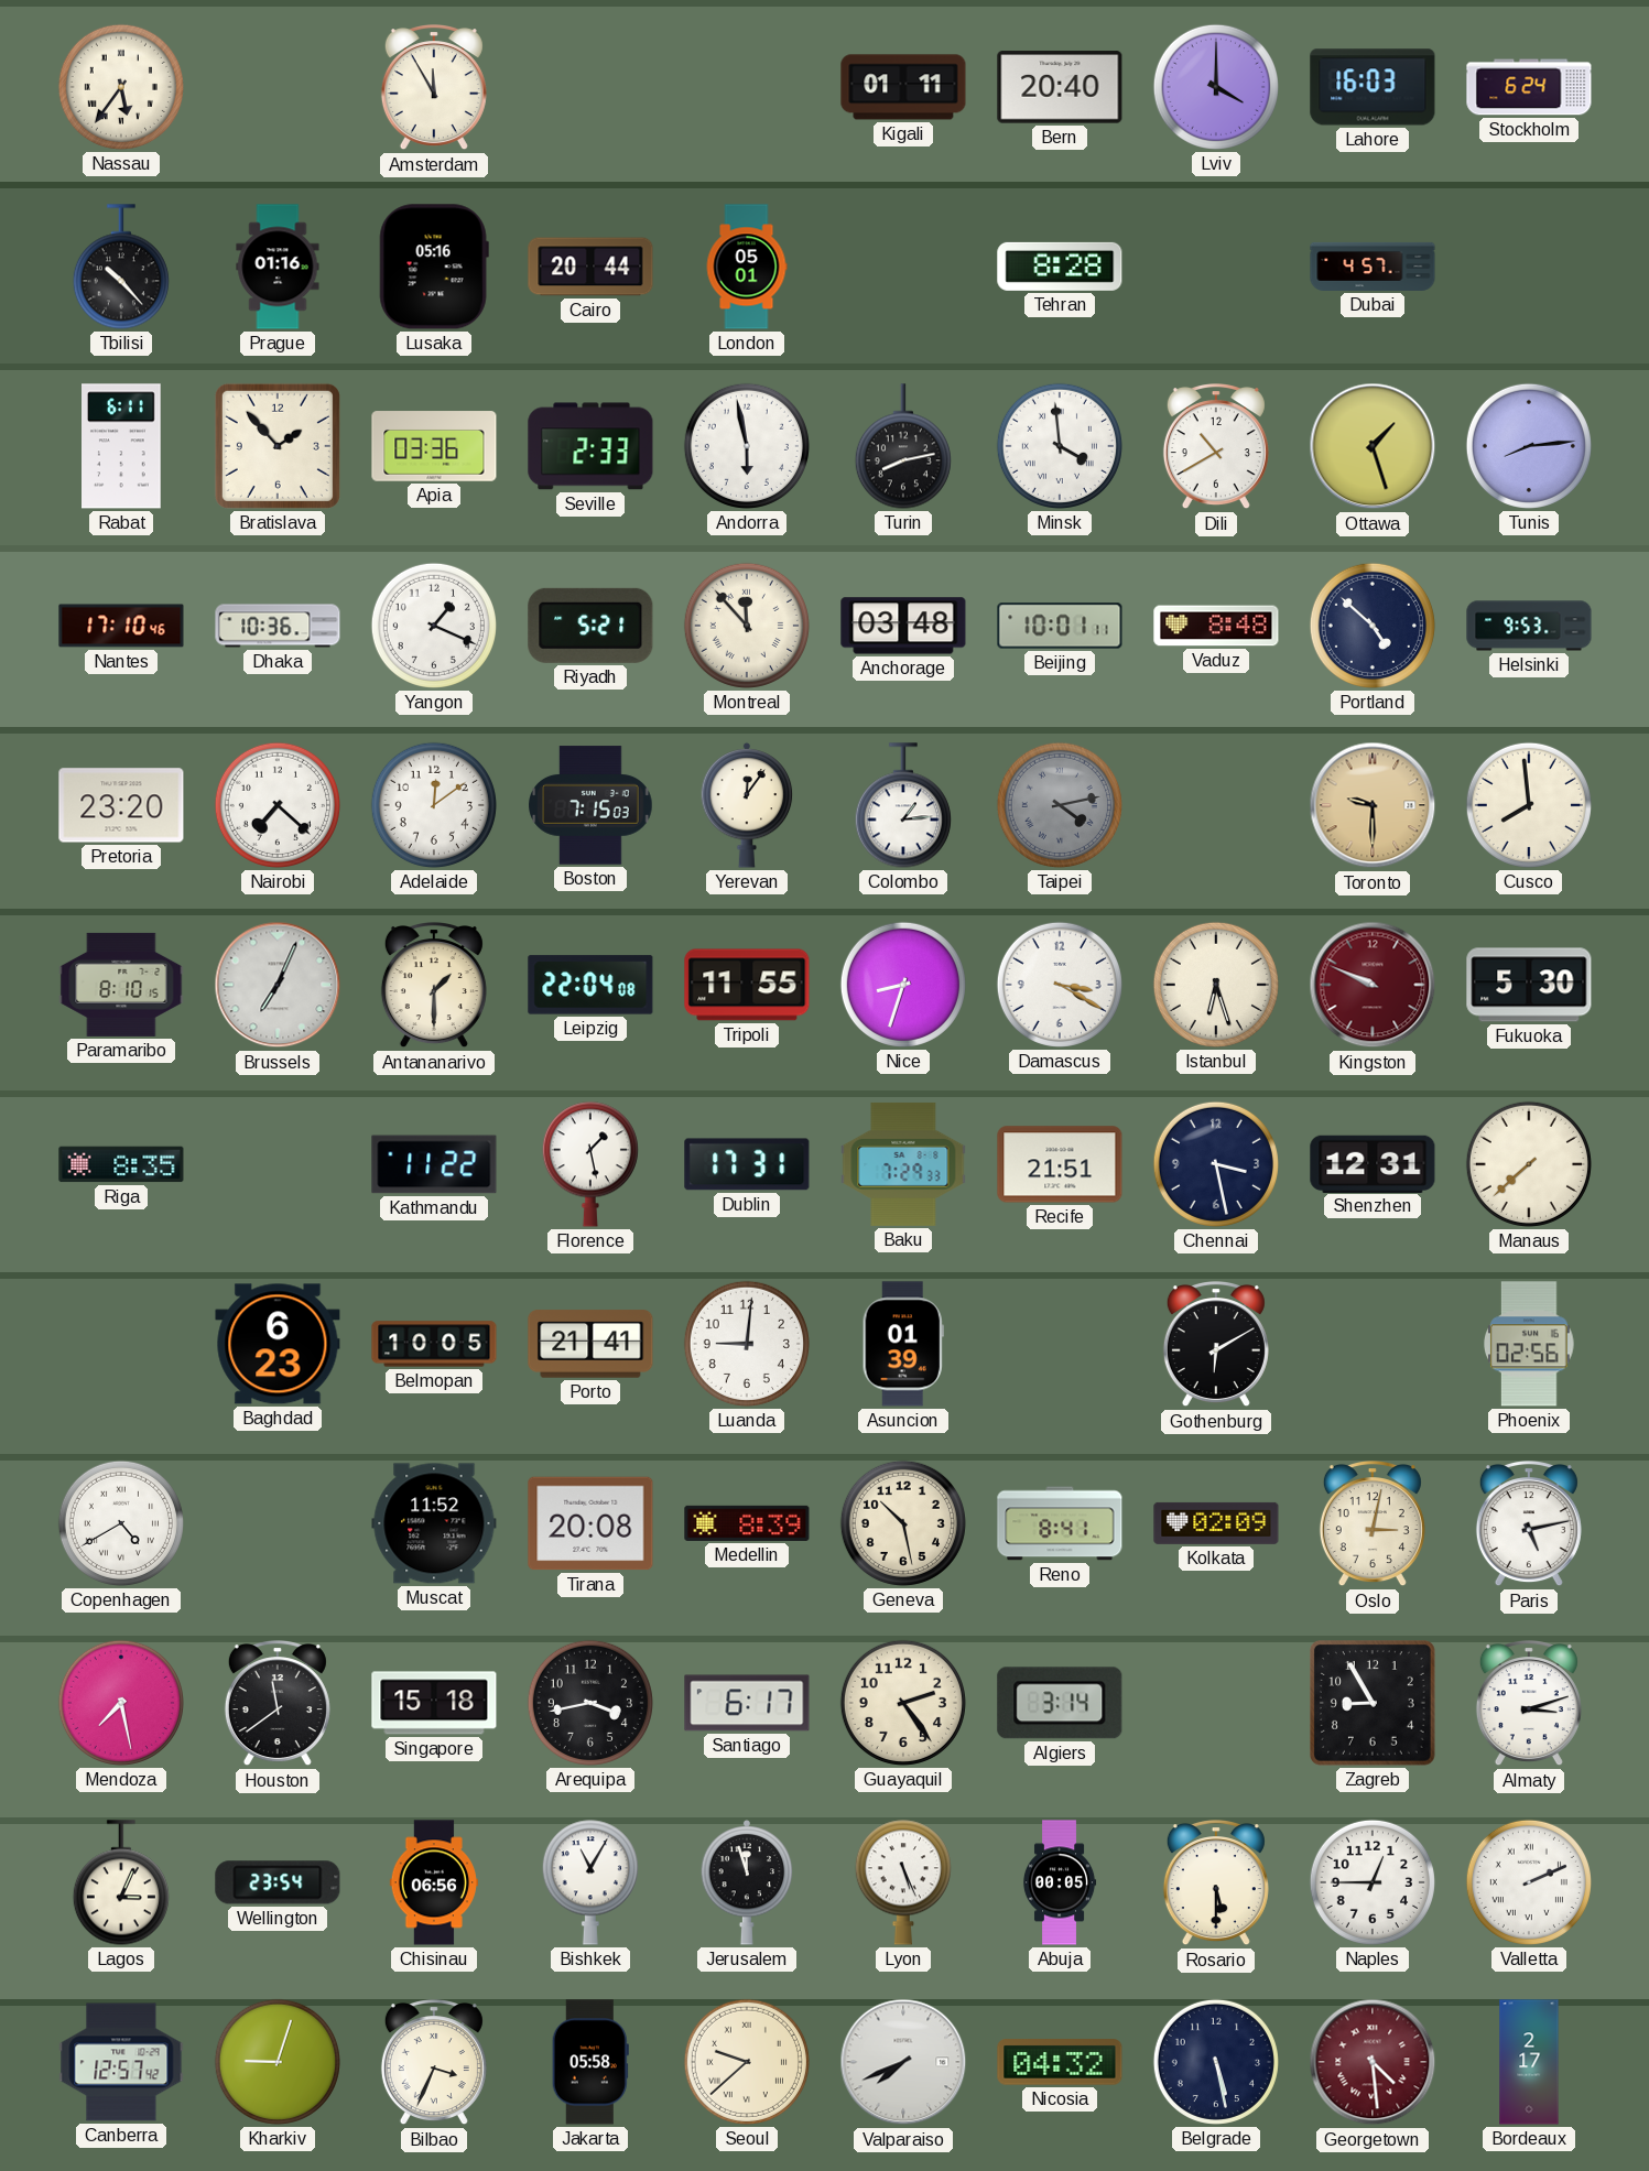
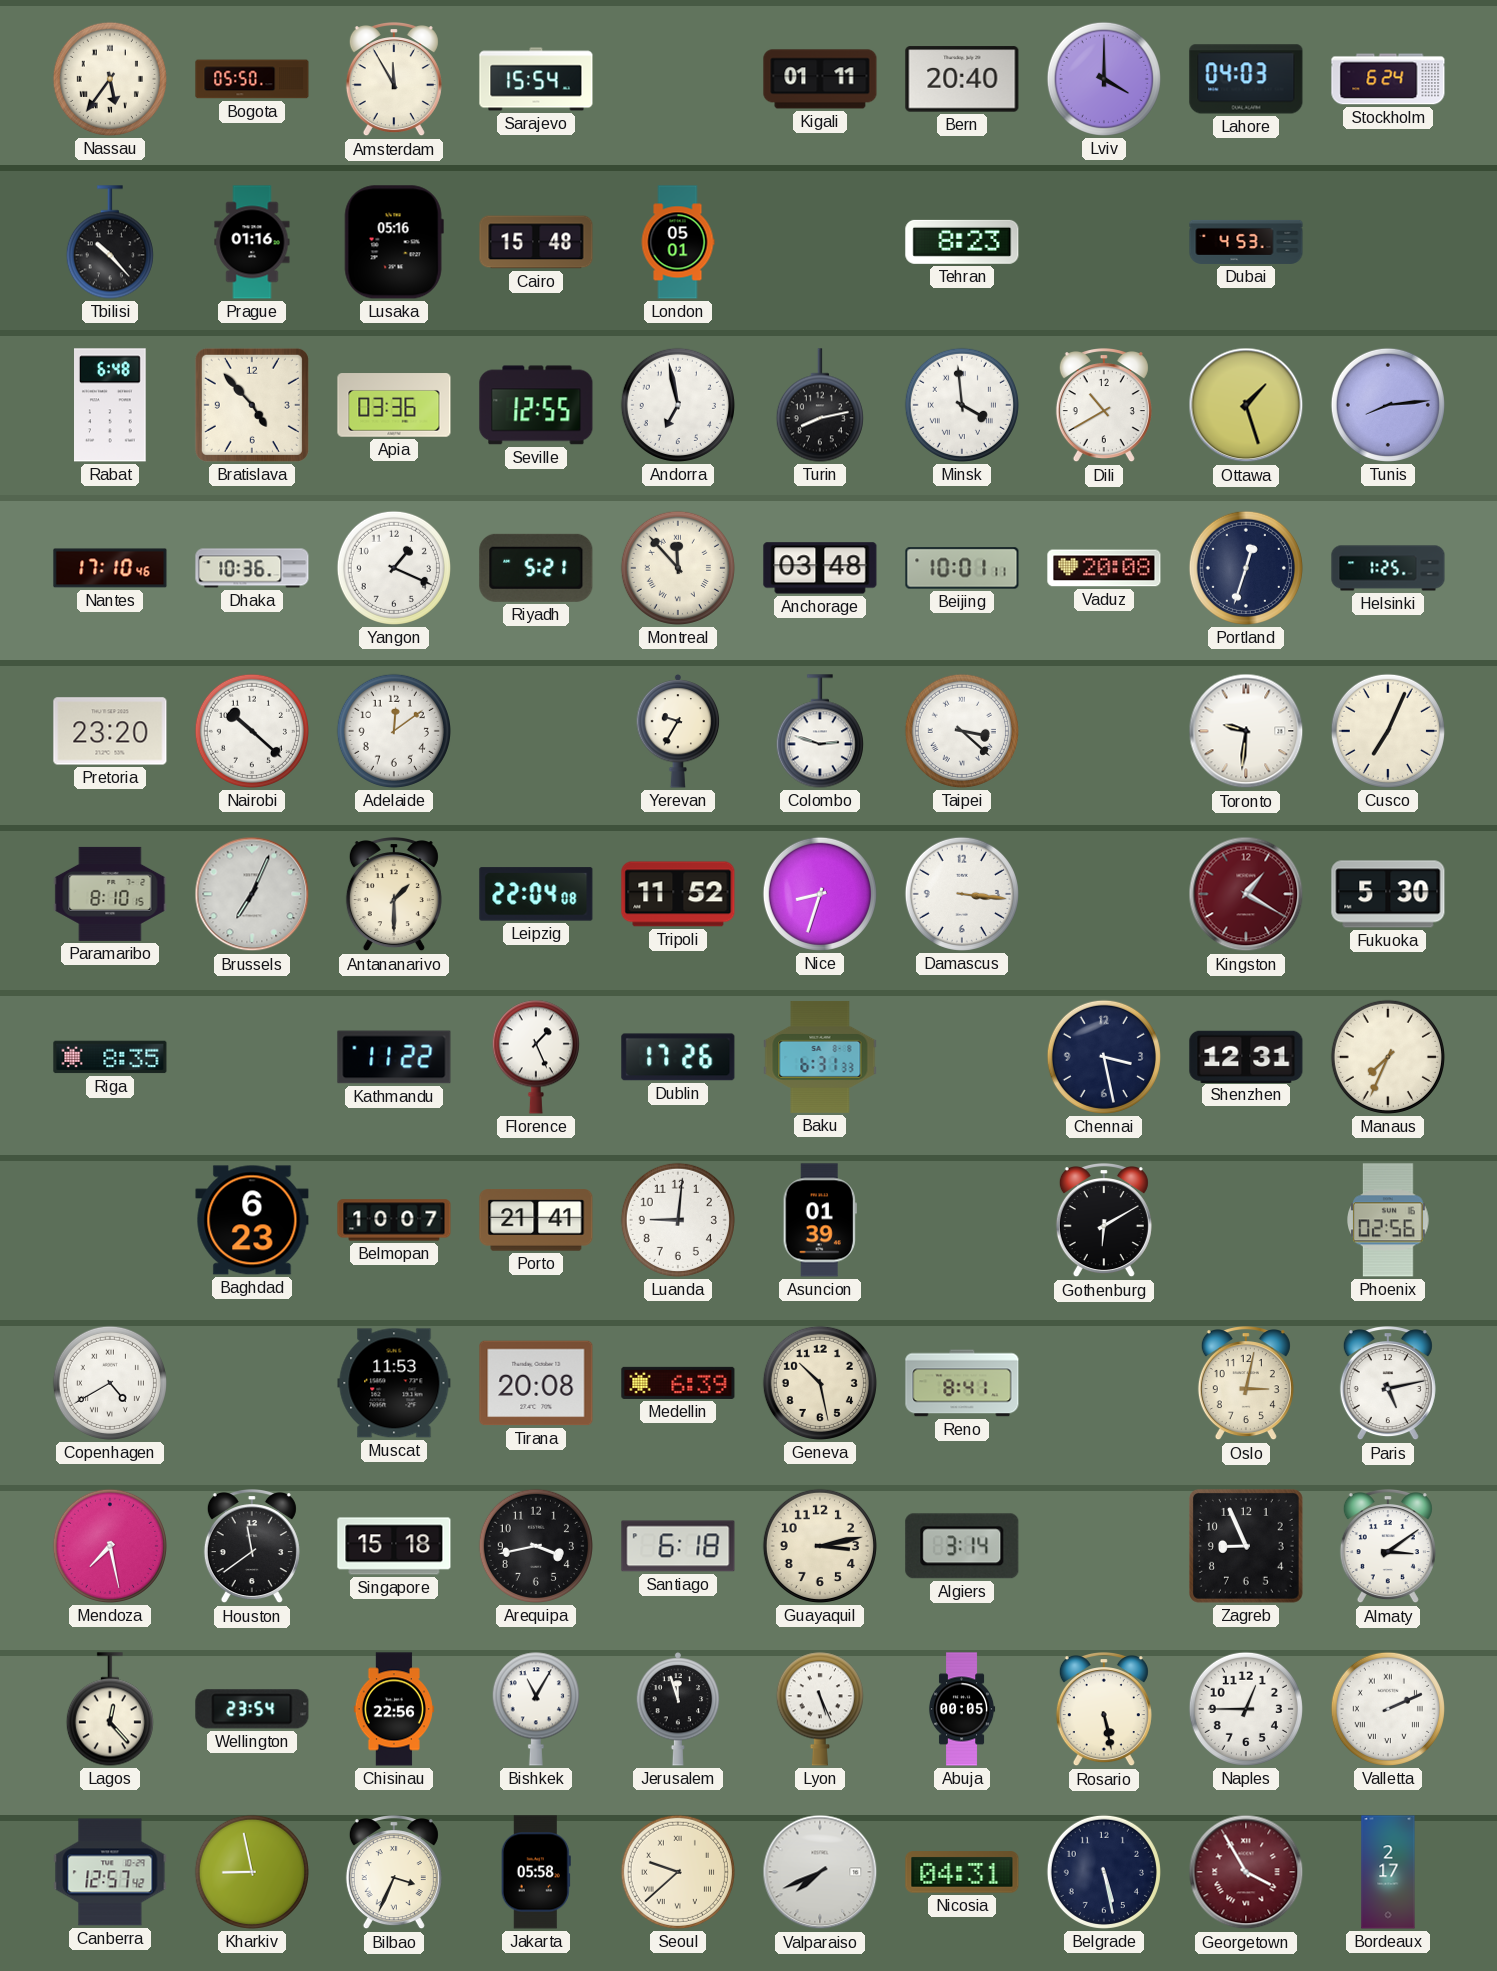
Bogota: none -> 05:50
Sarajevo: none -> 15:54
Lahore: 16:03 -> 04:03
Cairo: 20:44 -> 15:48
Tehran: 8:28 -> 8:23
Dubai: 4:57 -> 4:53
Rabat: 6:11 -> 6:48
Bratislava: 1:53 -> 4:53
Seville: 2:33 -> 12:55
Andorra: 5:58 -> 6:58
Vaduz: 8:48 -> 20:08
Portland: 4:52 -> 12:33
Helsinki: 9:53 -> 1:25
Nairobi: 7:22 -> 10:22
Boston: 7:15 -> none
Yerevan: 12:06 -> 9:35
Colombo: 1:14 -> 2:48
Taipei: 4:13 -> 3:22
Taipei dial: grey -> white
Toronto: 9:30 -> 9:31
Toronto dial: champagne -> white
Cusco: 7:59 -> 7:04
Tripoli: 11:55 -> 11:52
Damascus: 3:20 -> 3:16
Istanbul: 6:27 -> none
Kingston: 9:49 -> 1:20
Florence: 1:28 -> 1:26
Dublin: 17:31 -> 17:26
Baku: 7:29 -> 6:31
Recife: 21:51 -> none
Manaus: 7:38 -> 7:34
Belmopan: 10:05 -> 10:07
Muscat: 11:52 -> 11:53
Medellin: 8:39 -> 6:39
Kolkata: 02:09 -> none
Santiago: 6:17 -> 6:18
Guayaquil: 2:24 -> 3:13
Zagreb: 8:55 -> 8:56
Almaty: 3:12 -> 3:09
Lagos: 3:04 -> 12:23
Chisinau: 06:56 -> 22:56
Rosario: 5:30 -> 5:28
Kharkiv: 9:03 -> 8:58
Nicosia: 04:32 -> 04:31
Georgetown: 4:29 -> 3:55
